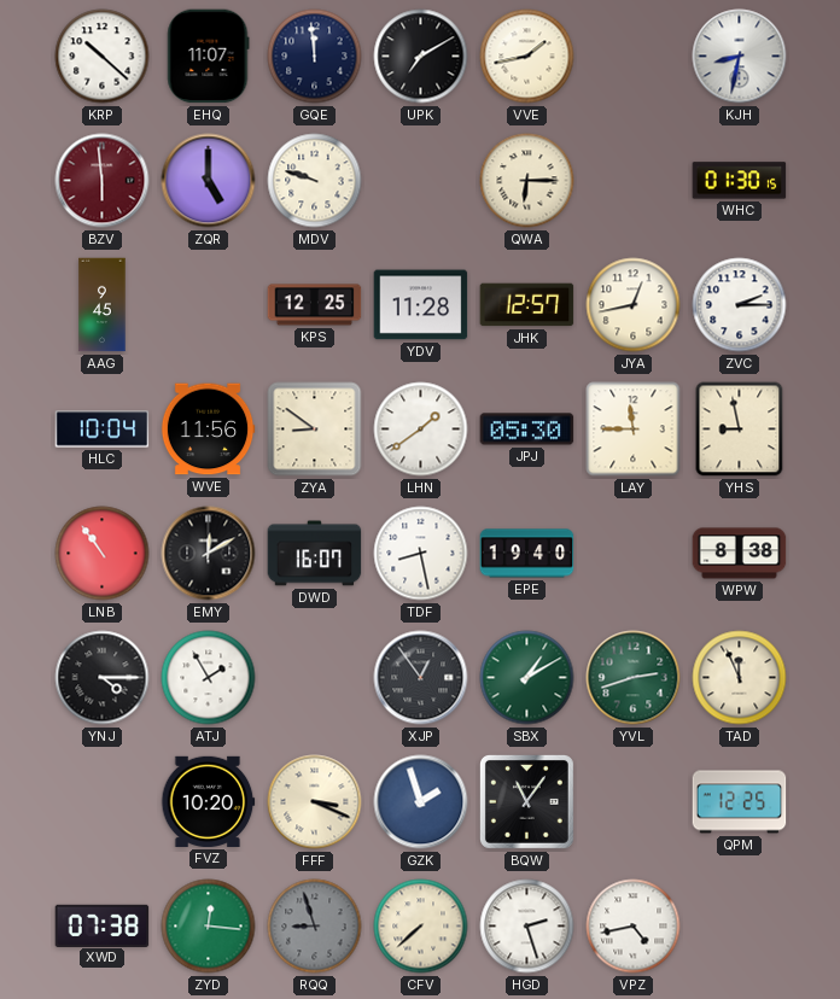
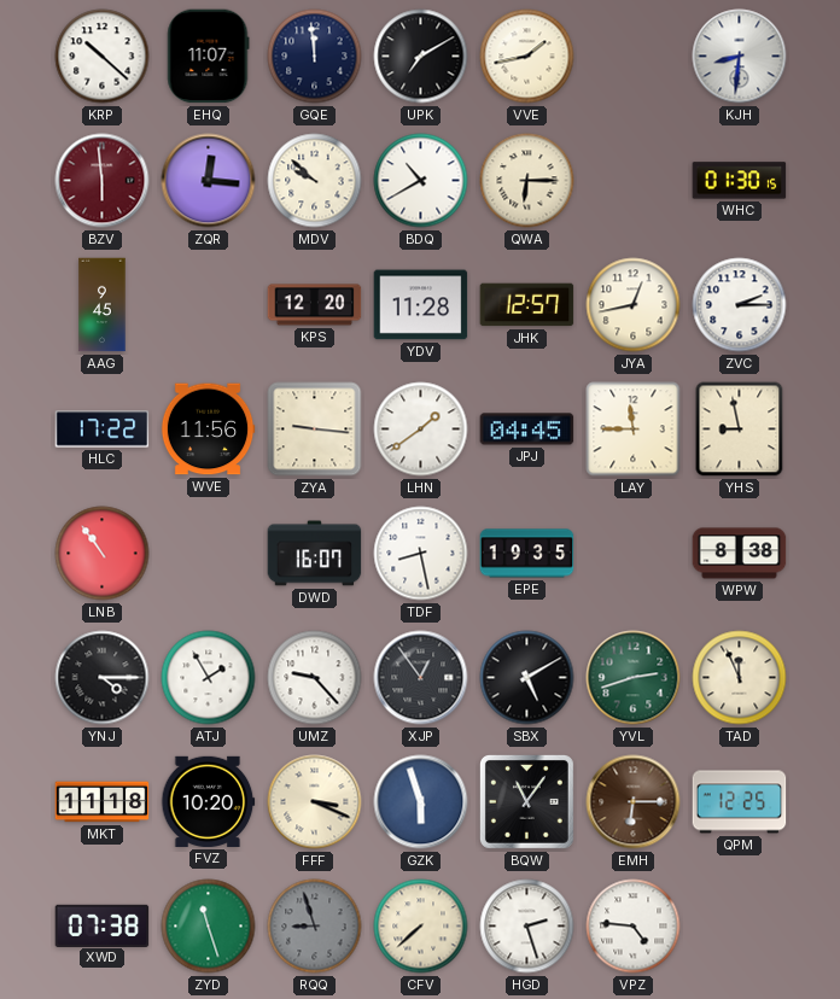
KJH: 8:32 -> 8:31
ZQR: 5:00 -> 12:16
MDV: 9:48 -> 9:52
BDQ: none -> 10:40
KPS: 12:25 -> 12:20
HLC: 10:04 -> 17:22
ZYA: 8:51 -> 9:16
JPJ: 05:30 -> 04:45
EMY: 12:10 -> none
EPE: 19:40 -> 19:35
UMZ: none -> 9:23
SBX: 1:10 -> 5:10
SBX dial: green -> black
MKT: none -> 11:18
GZK: 1:57 -> 5:57
EMH: none -> 6:15
ZYD: 12:16 -> 11:27
VPZ: 4:43 -> 4:46
